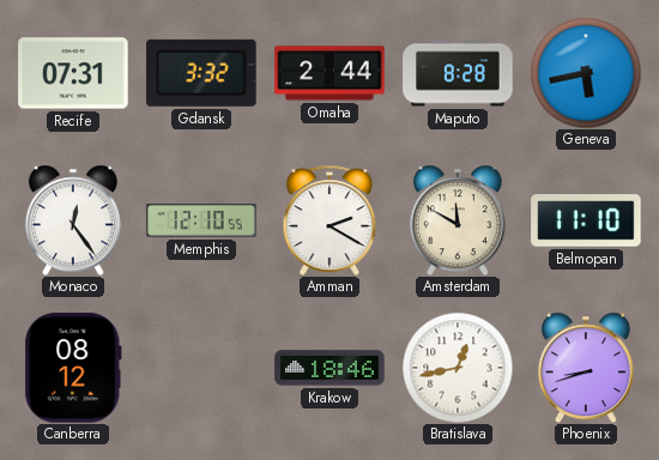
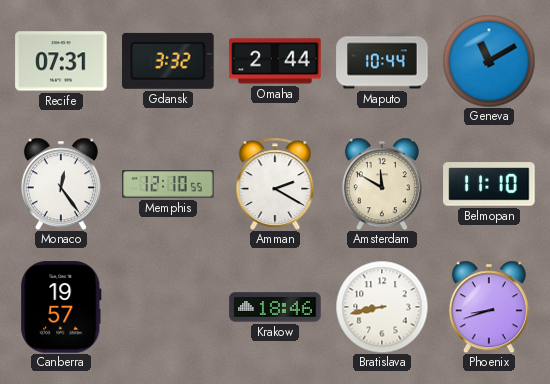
Maputo: 8:28 -> 10:44
Geneva: 5:43 -> 11:10
Canberra: 08:12 -> 19:57
Bratislava: 12:43 -> 8:43
